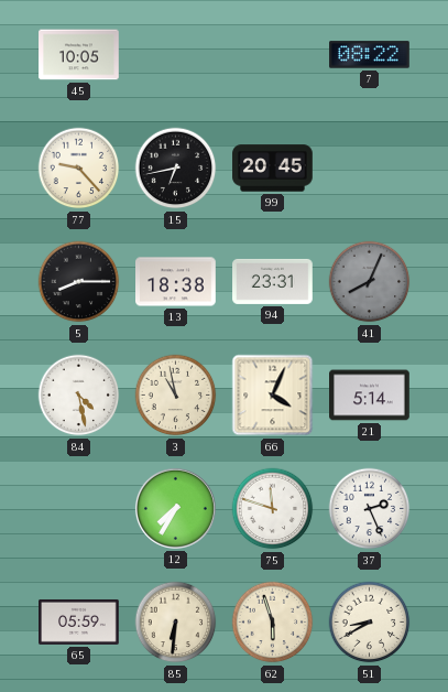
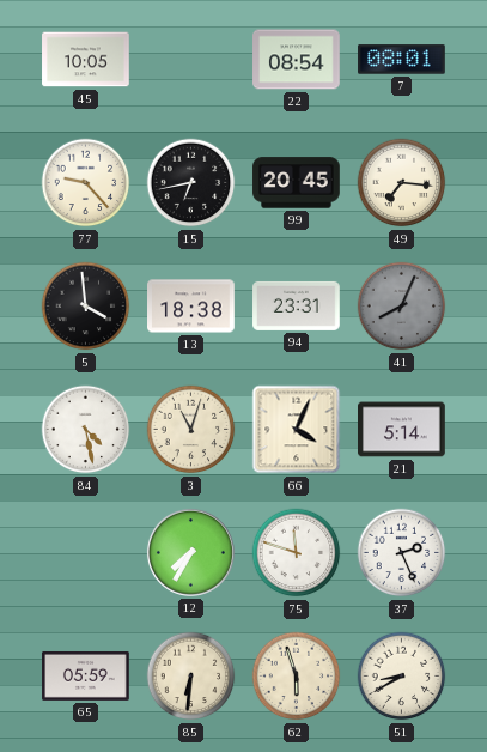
22: none -> 08:54
7: 08:22 -> 08:01
49: none -> 7:16
5: 8:15 -> 3:59
3: 10:58 -> 11:03
